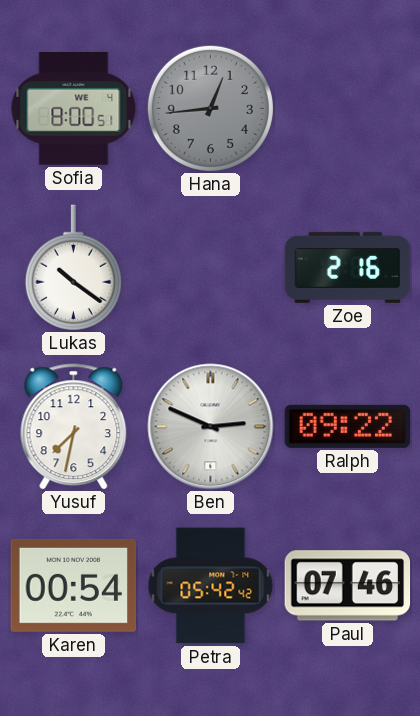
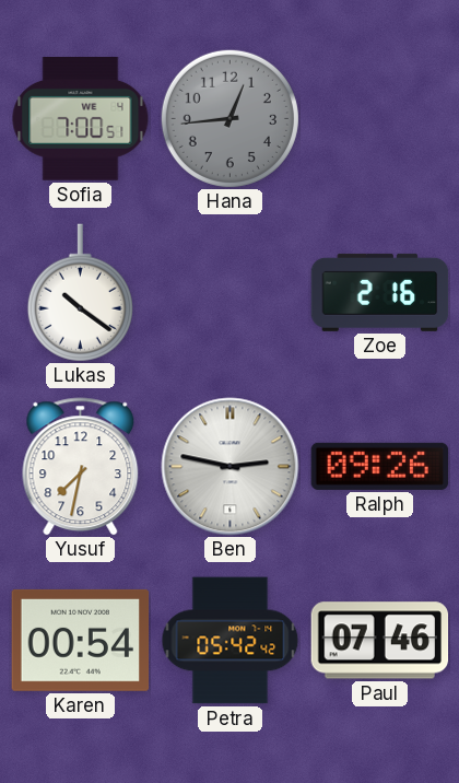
Sofia: 8:00 -> 7:00
Ben: 2:49 -> 2:47
Ralph: 09:22 -> 09:26
